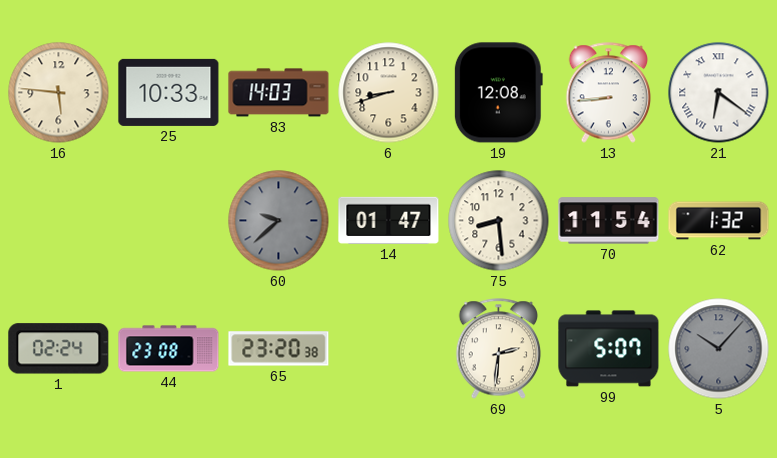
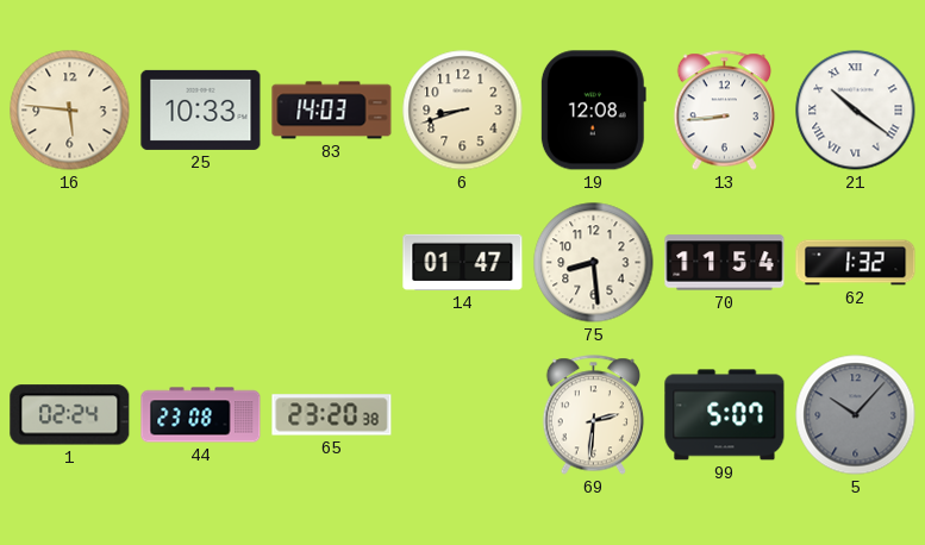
21: 6:21 -> 10:21
60: 9:38 -> none
